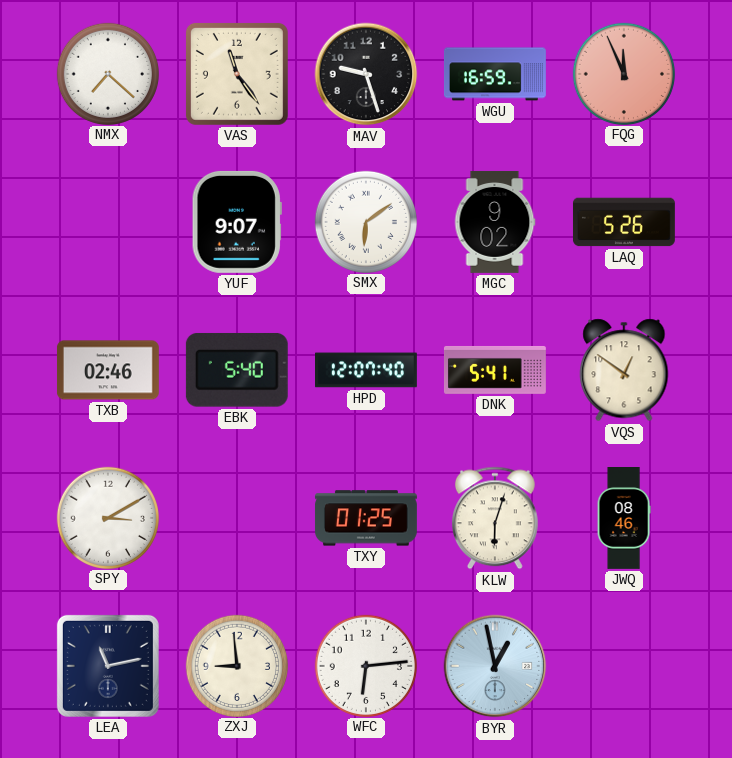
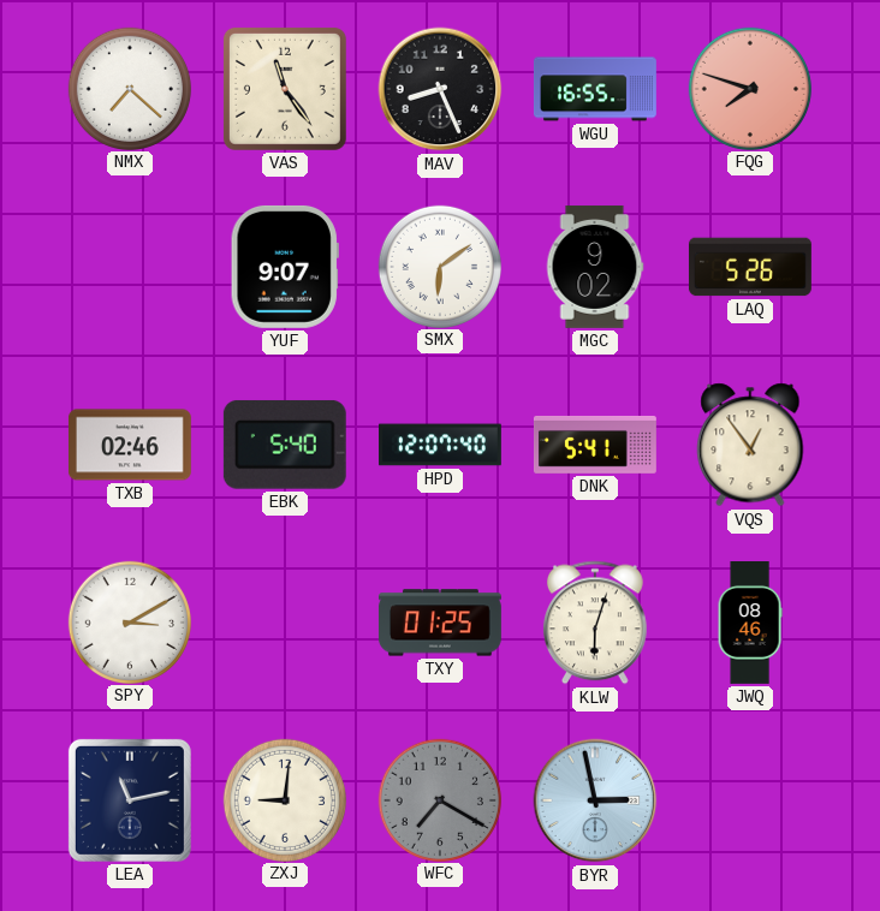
MAV: 9:27 -> 8:26
WGU: 16:59 -> 16:55
FQG: 11:56 -> 7:48
VQS: 12:51 -> 12:54
ZXJ: 8:59 -> 9:01
WFC: 6:14 -> 7:20
WFC dial: white -> grey
BYR: 12:58 -> 2:58
